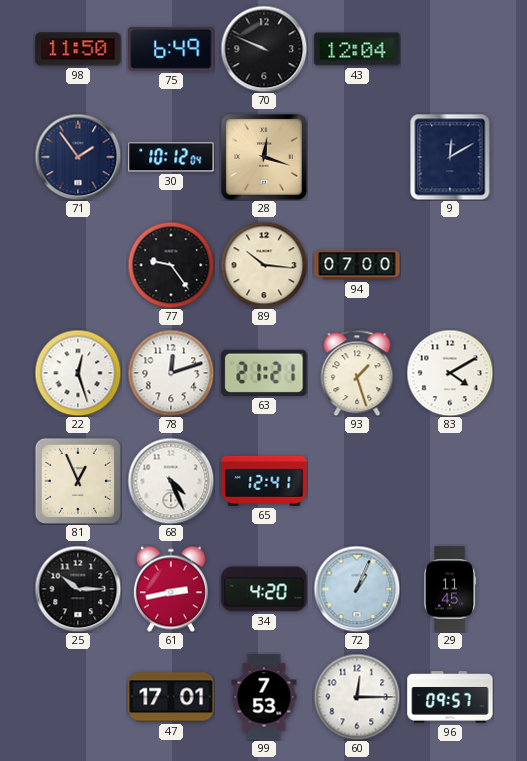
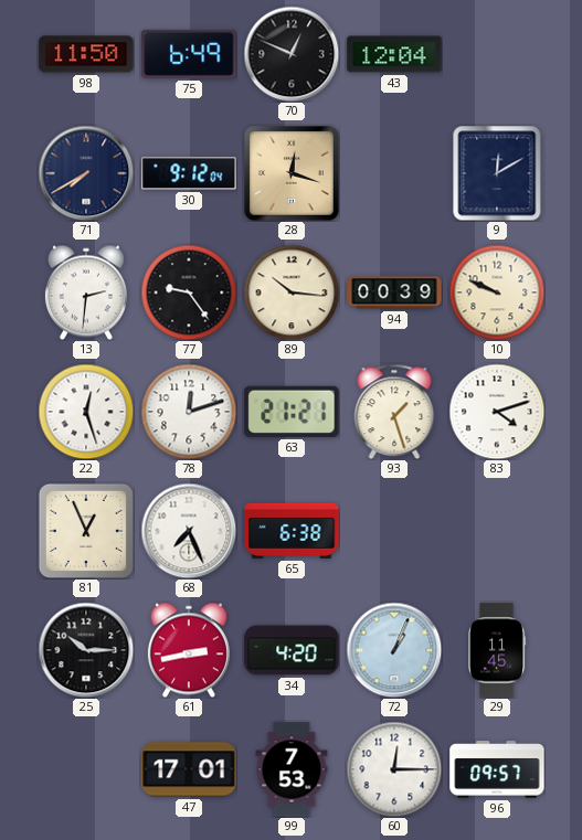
70: 9:49 -> 12:49
71: 1:54 -> 7:40
30: 10:12 -> 9:12
13: none -> 2:31
94: 07:00 -> 00:39
10: none -> 9:49
83: 4:10 -> 4:12
68: 4:26 -> 7:26
65: 12:41 -> 6:38
